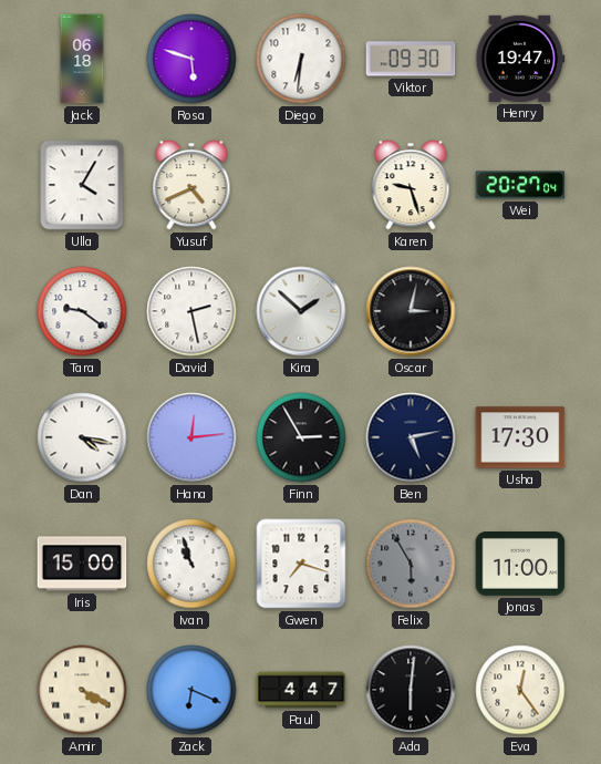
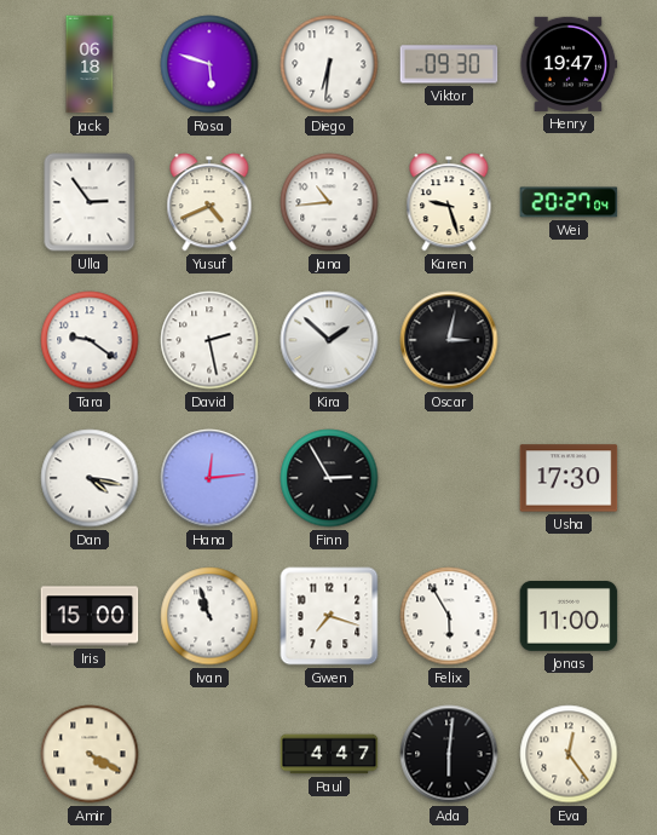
Ulla: 4:05 -> 2:54
Jana: none -> 10:44
Ben: 5:13 -> none
Felix dial: grey -> white
Zack: 6:19 -> none
